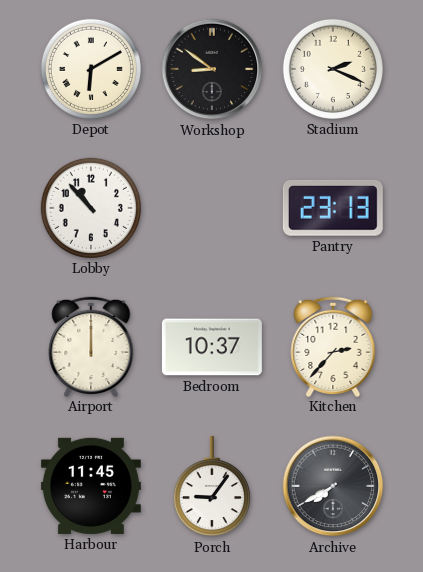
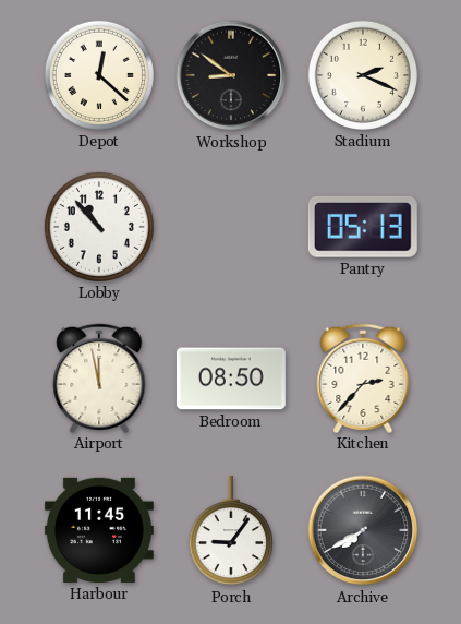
Depot: 6:10 -> 12:22
Pantry: 23:13 -> 05:13
Airport: 12:00 -> 11:58
Bedroom: 10:37 -> 08:50
